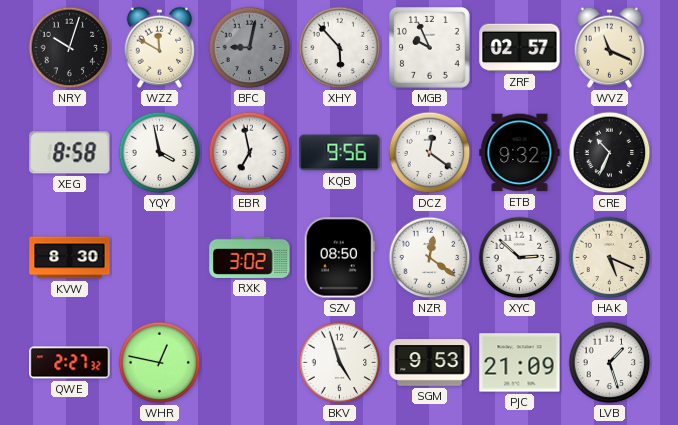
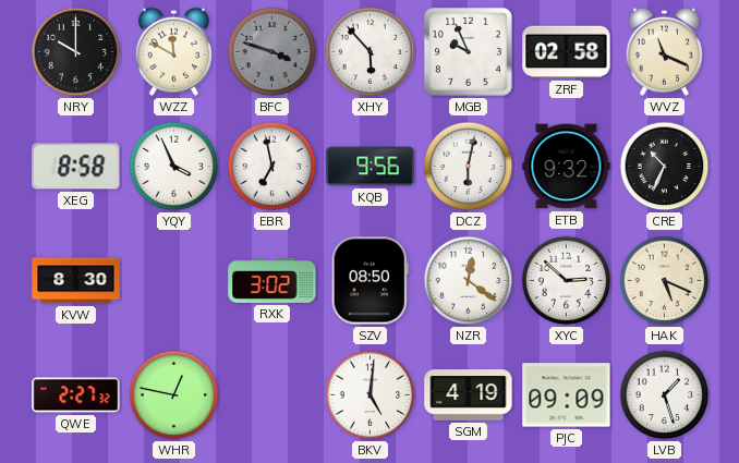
NRY: 10:03 -> 10:00
BFC: 9:02 -> 3:48
ZRF: 02:57 -> 02:58
YQY: 3:58 -> 3:56
DCZ: 12:21 -> 6:02
BKV: 4:57 -> 5:01
SGM: 9:53 -> 4:19
PJC: 21:09 -> 09:09
